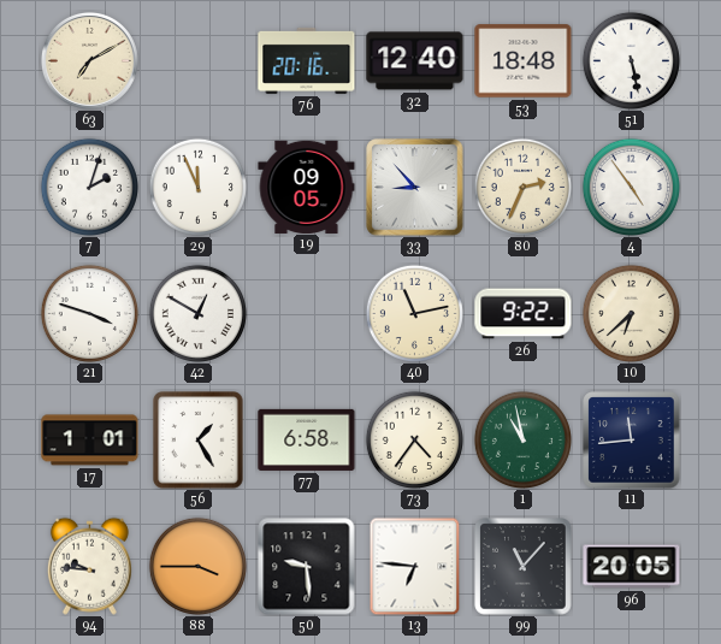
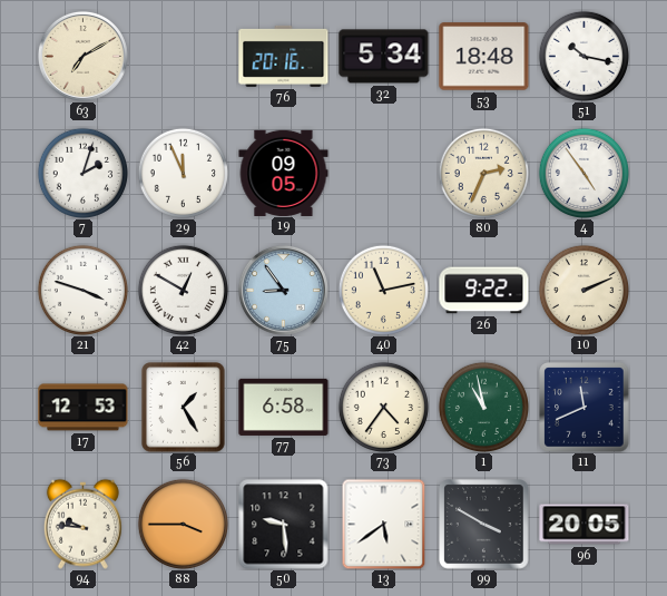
32: 12:40 -> 5:34
51: 5:28 -> 10:17
33: 8:53 -> none
75: none -> 8:54
10: 6:38 -> 2:11
17: 1:01 -> 12:53
11: 11:44 -> 11:41
13: 6:46 -> 5:39
99: 11:07 -> 3:50
